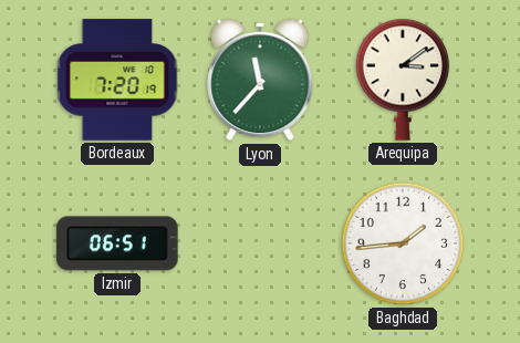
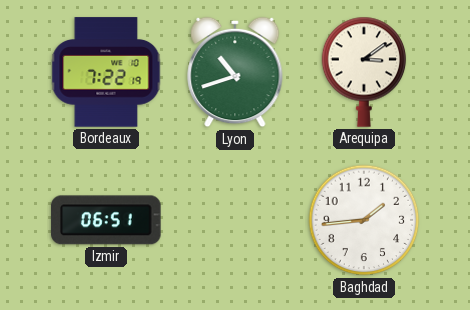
Bordeaux: 7:20 -> 7:22
Lyon: 11:37 -> 10:42
